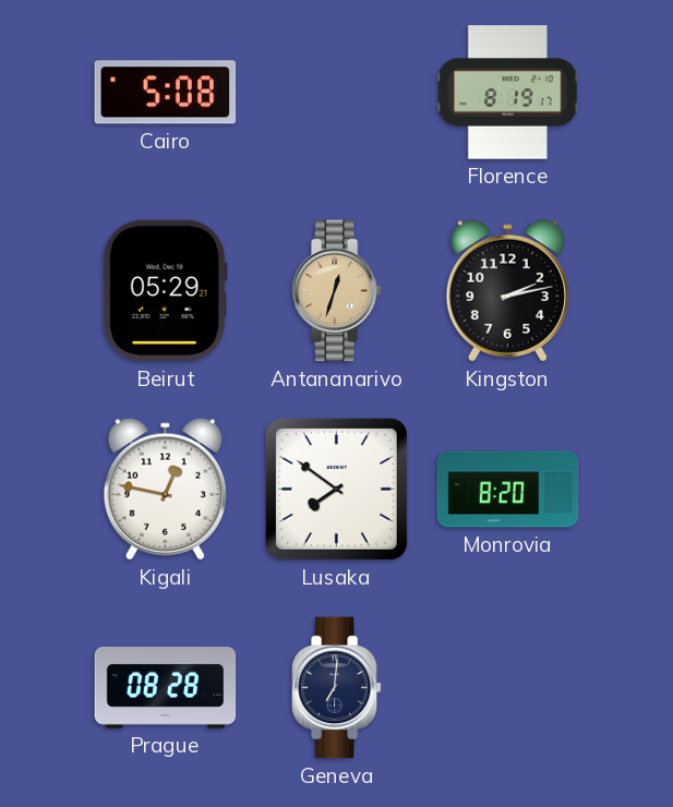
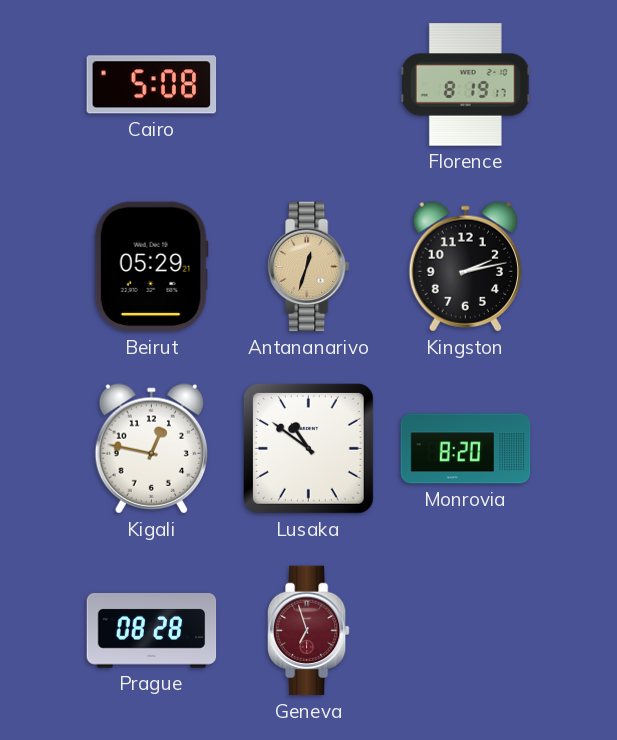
Lusaka: 7:51 -> 10:51
Geneva: 7:01 -> 6:57
Geneva dial: navy -> burgundy
